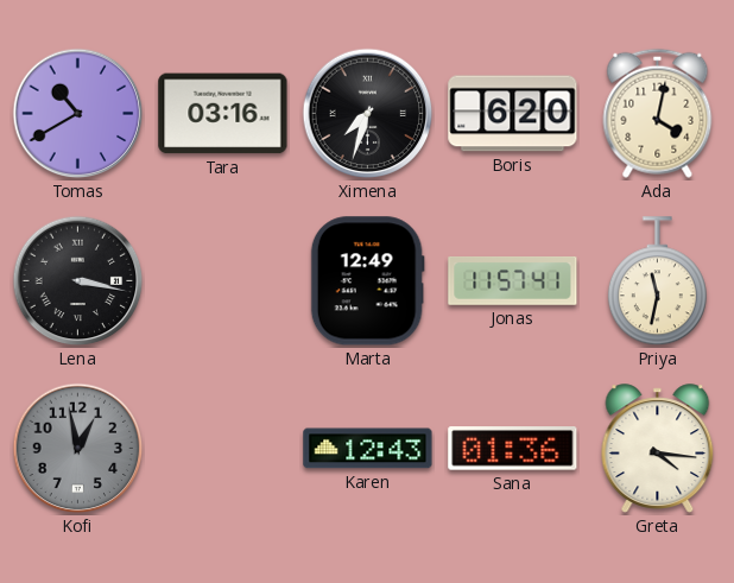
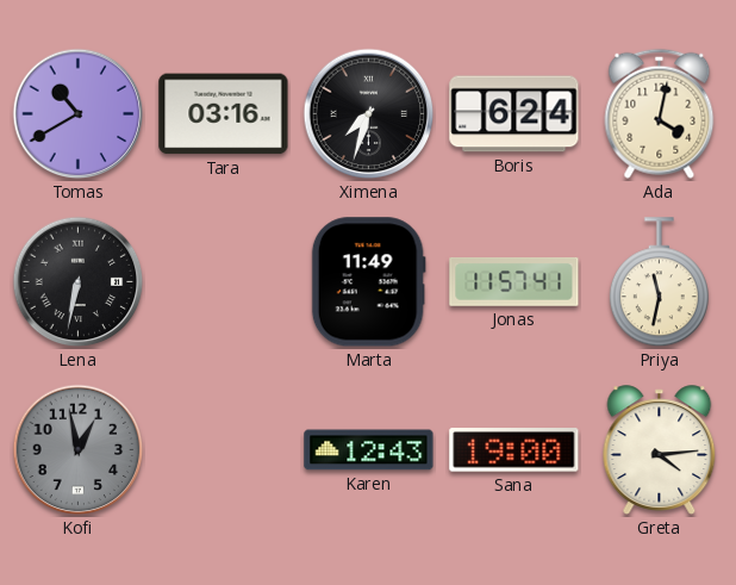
Boris: 6:20 -> 6:24
Lena: 3:17 -> 6:32
Marta: 12:49 -> 11:49
Sana: 01:36 -> 19:00
Greta: 4:16 -> 4:14
